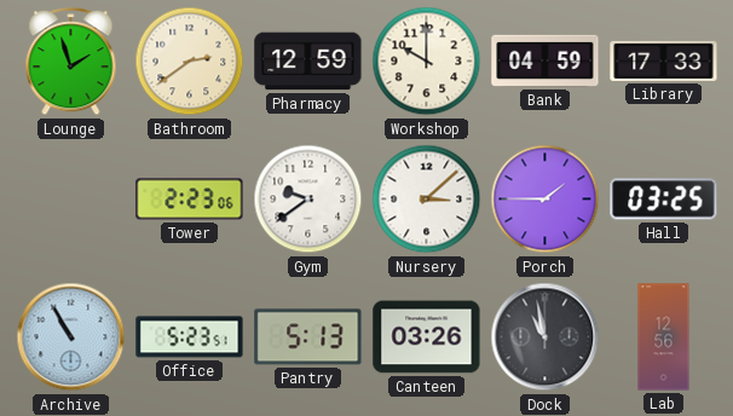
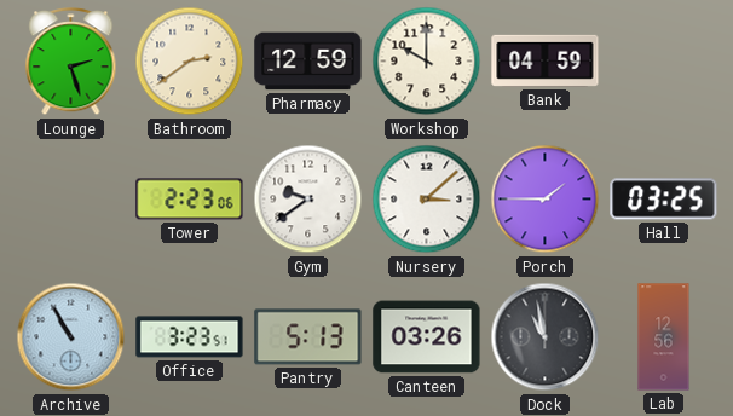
Lounge: 1:57 -> 2:27
Library: 17:33 -> none
Office: 5:23 -> 3:23
